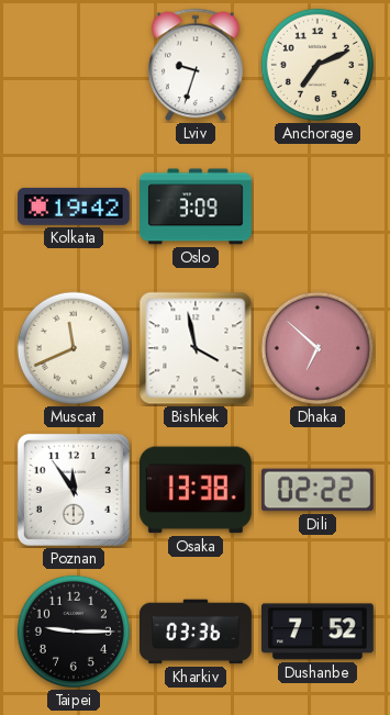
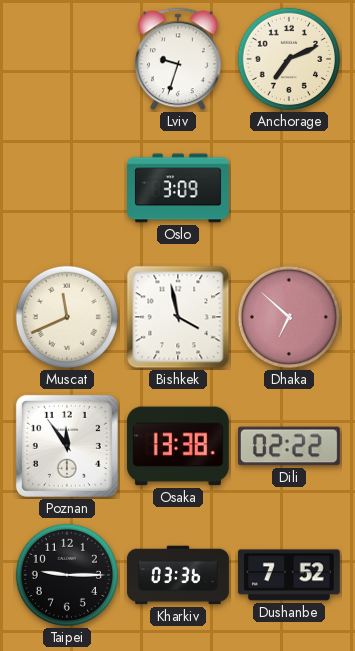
Kolkata: 19:42 -> none
